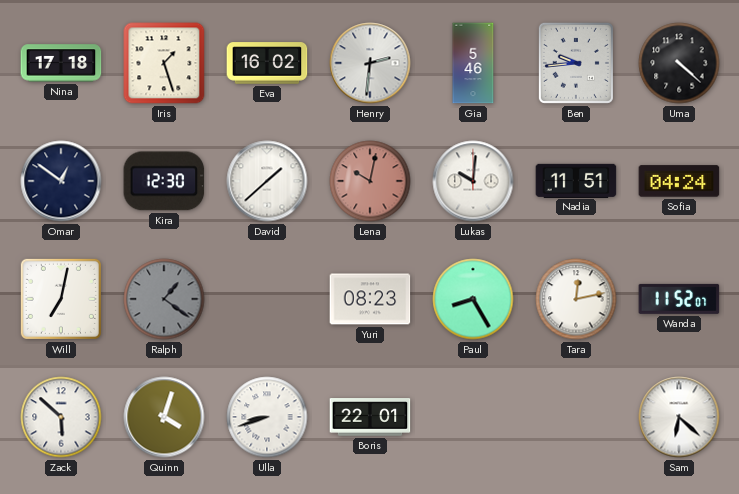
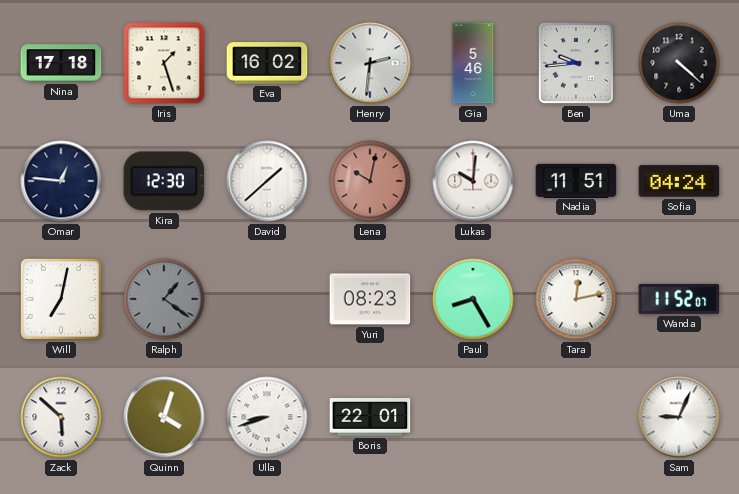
Omar: 12:51 -> 12:46
Sam: 6:22 -> 9:04
